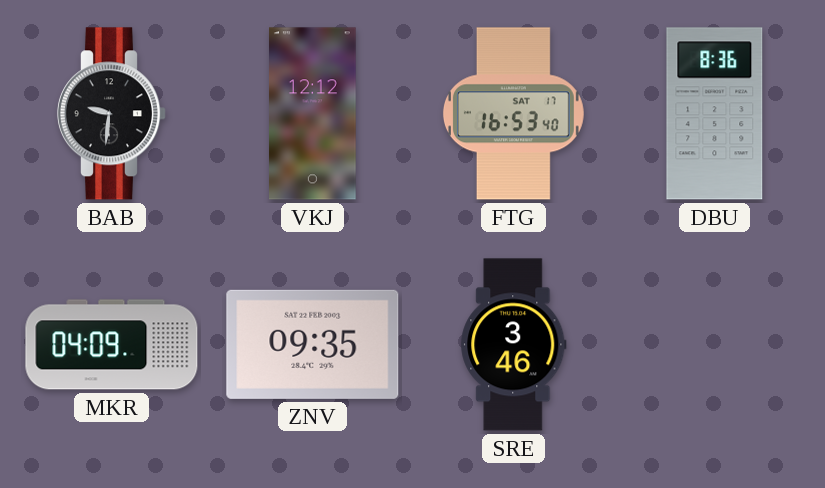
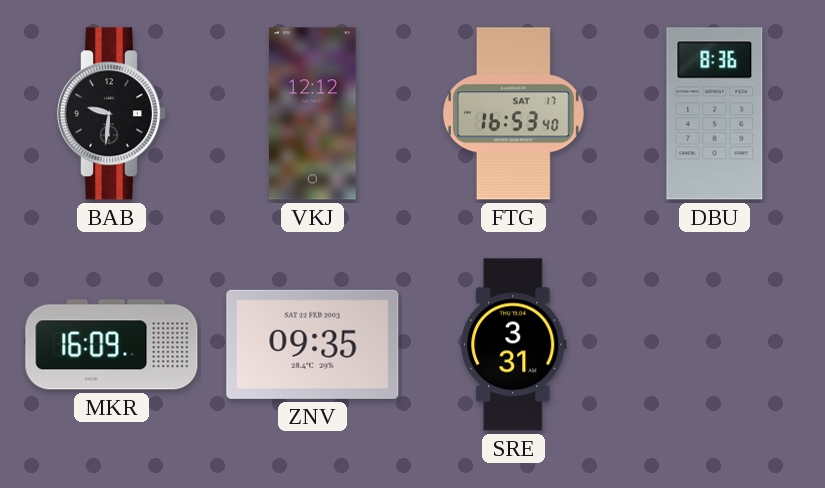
MKR: 04:09 -> 16:09
SRE: 3:46 -> 3:31
